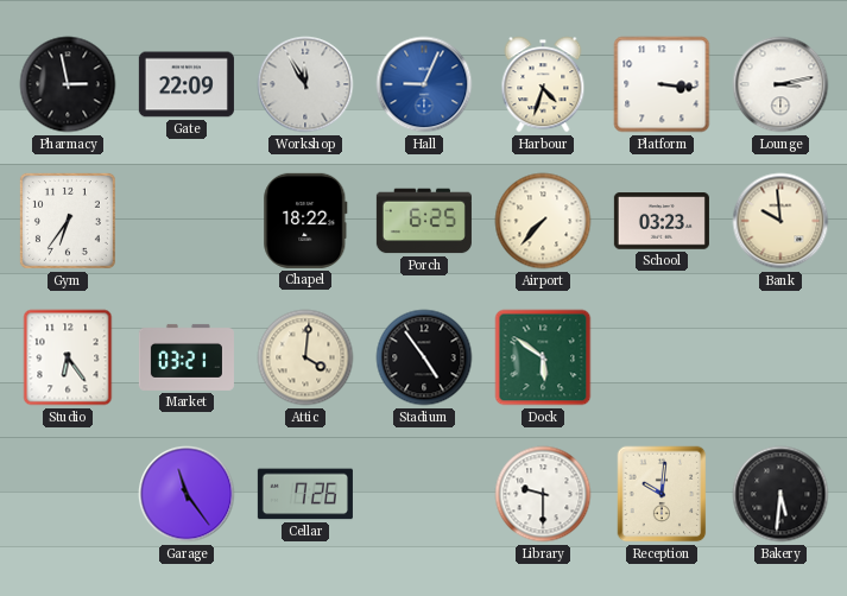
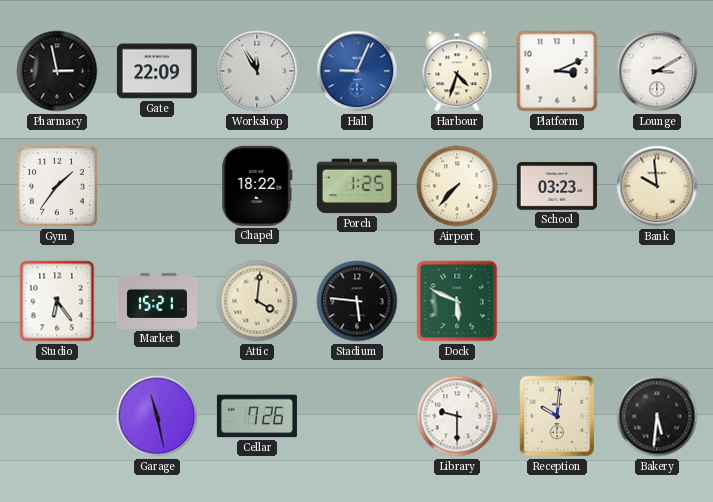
Platform: 3:16 -> 3:11
Lounge: 3:13 -> 3:10
Gym: 6:36 -> 1:36
Porch: 6:25 -> 1:25
Market: 03:21 -> 15:21
Stadium: 4:54 -> 5:46
Dock: 5:51 -> 5:49
Garage: 11:24 -> 11:28
